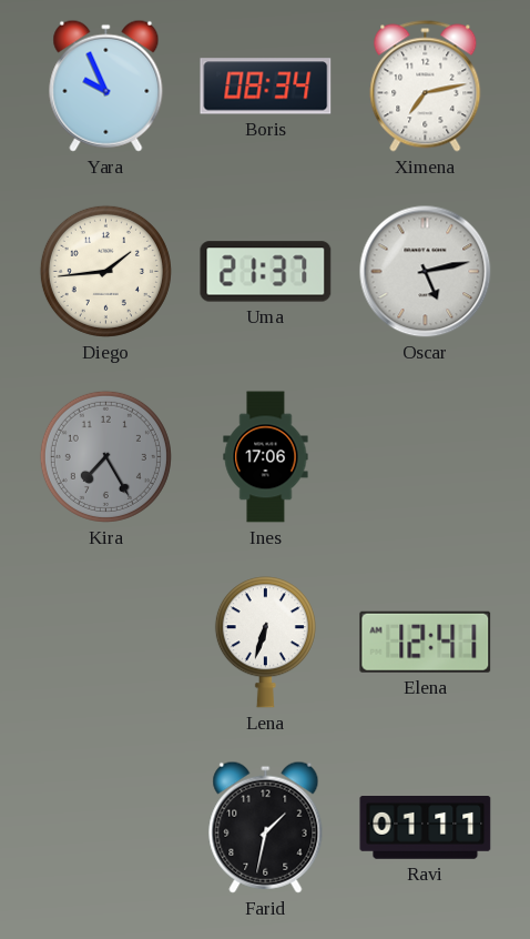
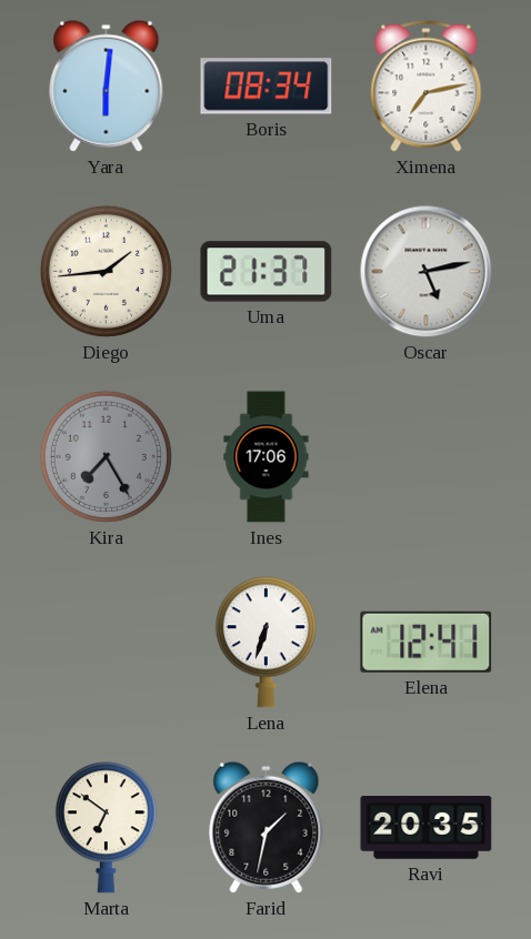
Yara: 9:56 -> 6:01
Marta: none -> 6:51
Ravi: 01:11 -> 20:35
